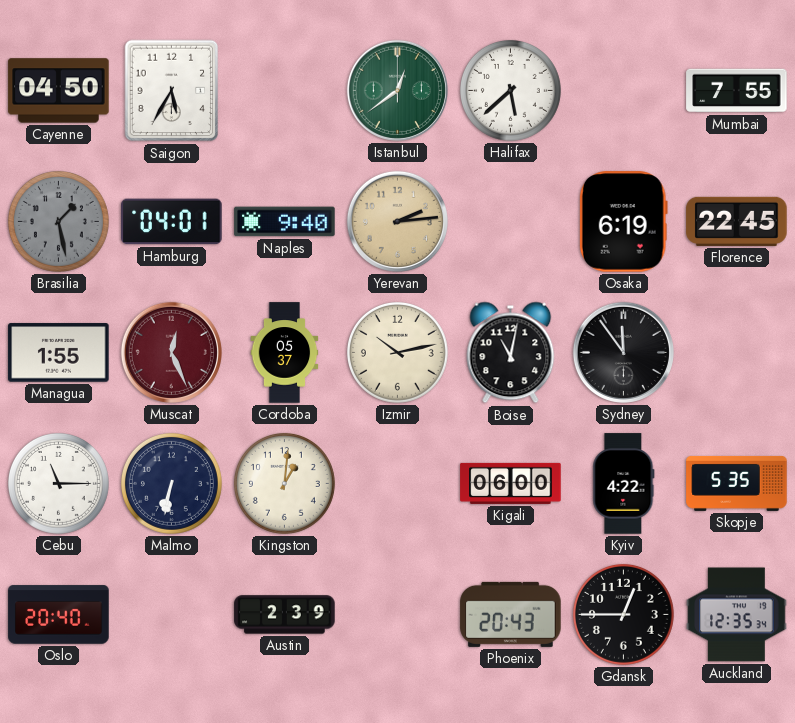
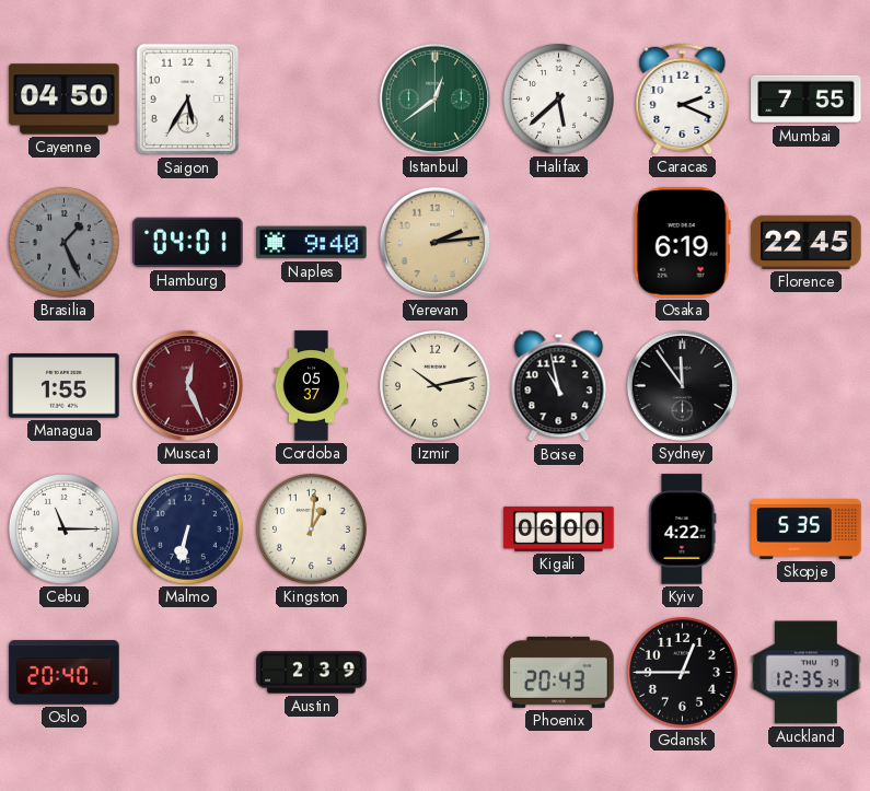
Caracas: none -> 2:19
Brasilia: 1:28 -> 1:26
Boise: 11:02 -> 10:58
